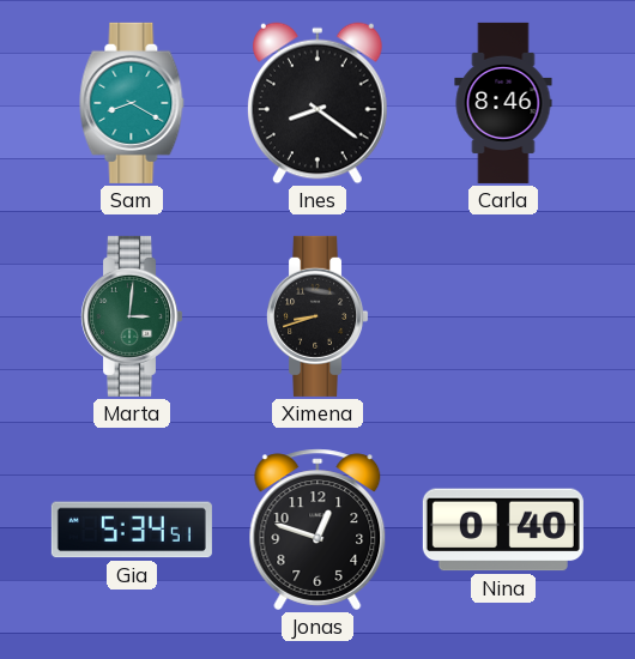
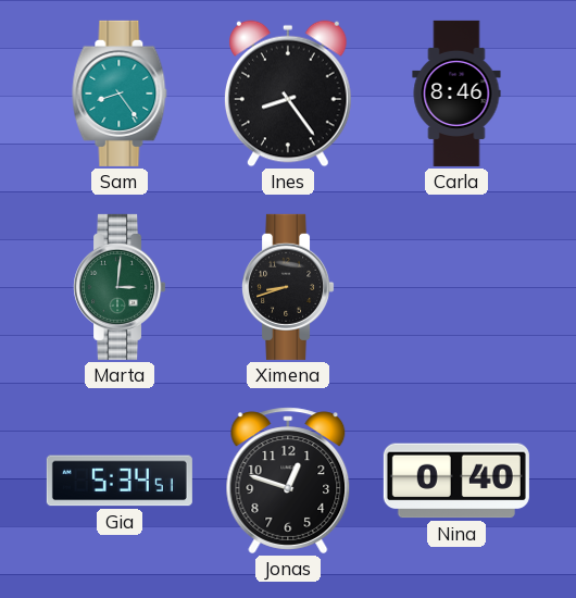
Sam: 8:20 -> 8:24
Ines: 8:21 -> 8:24
